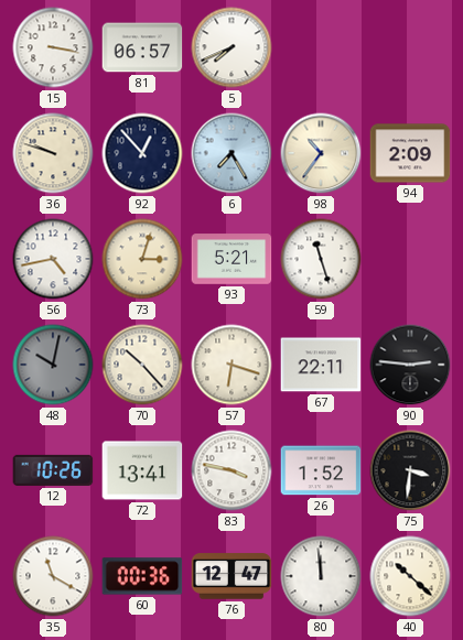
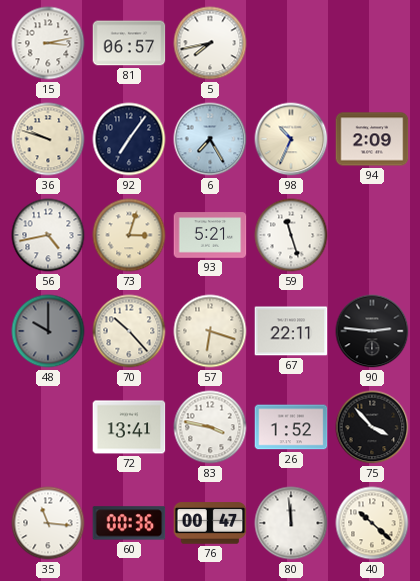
15: 3:17 -> 3:13
5: 7:41 -> 7:43
92: 12:53 -> 7:06
98: 10:36 -> 10:34
48: 10:02 -> 10:00
12: 10:26 -> none
75: 3:31 -> 3:53
35: 11:20 -> 11:16
76: 12:47 -> 00:47
